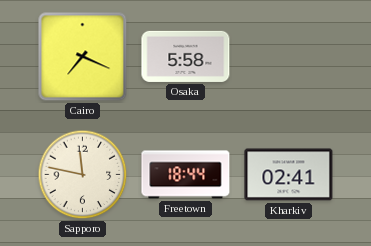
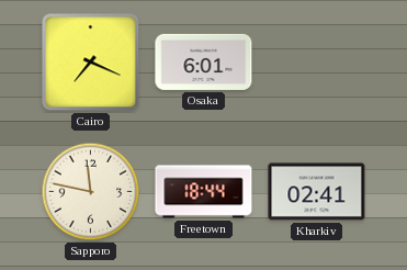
Osaka: 5:58 -> 6:01
